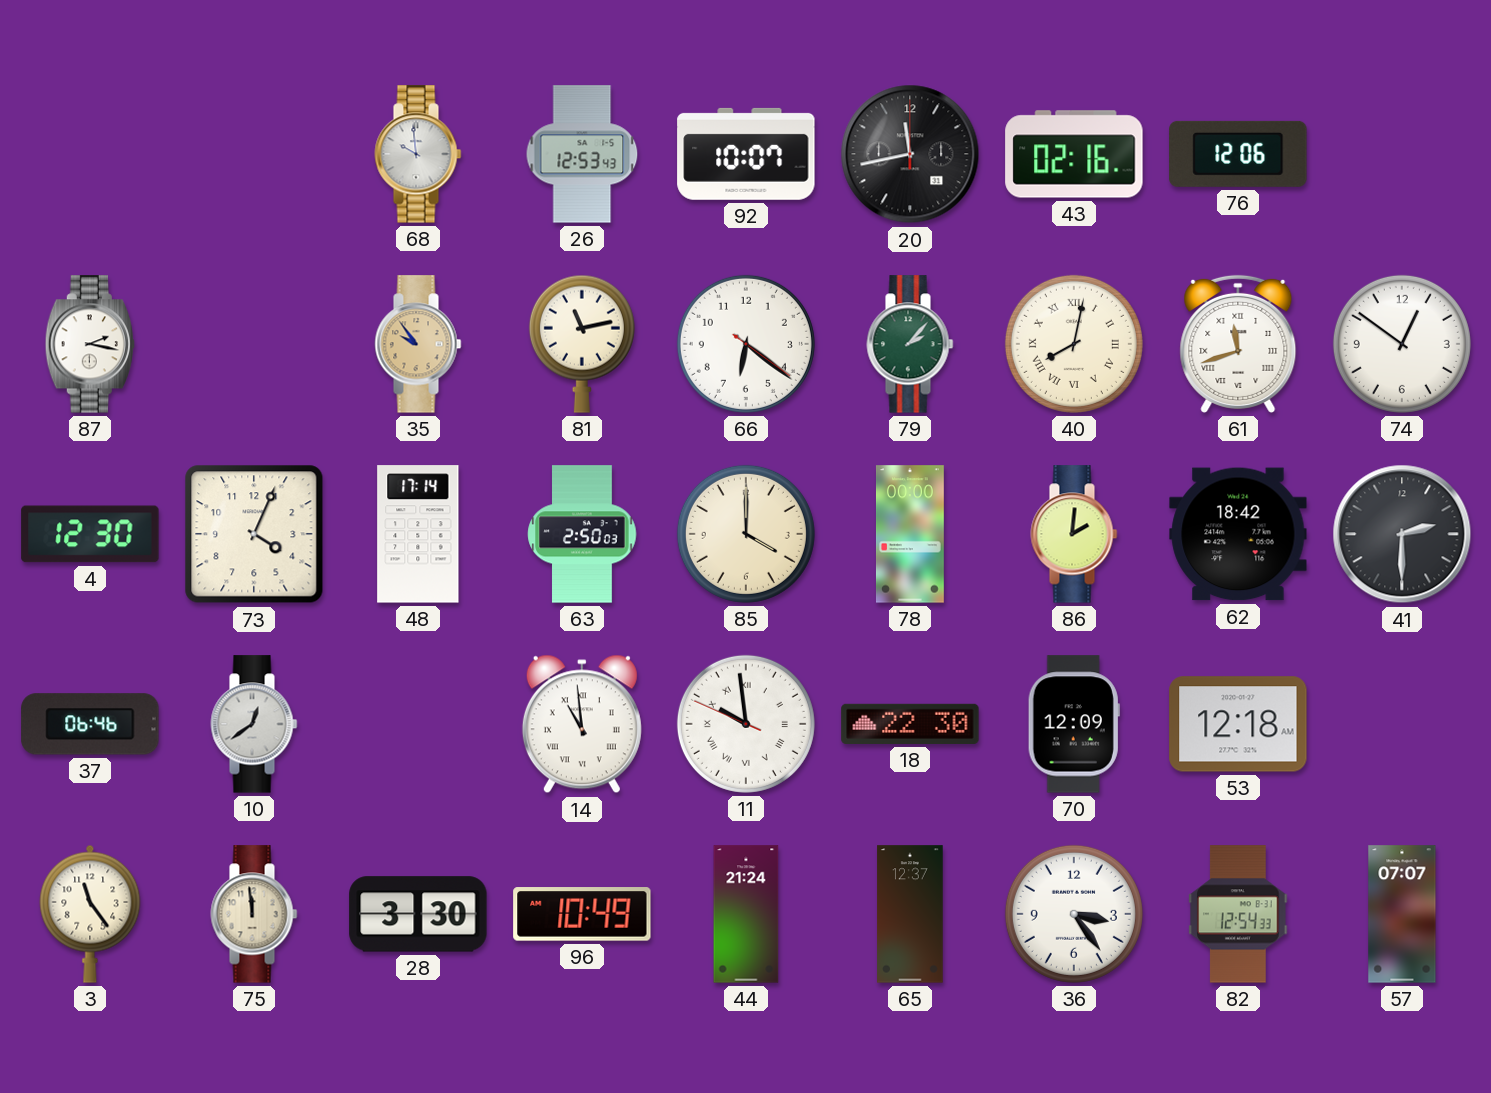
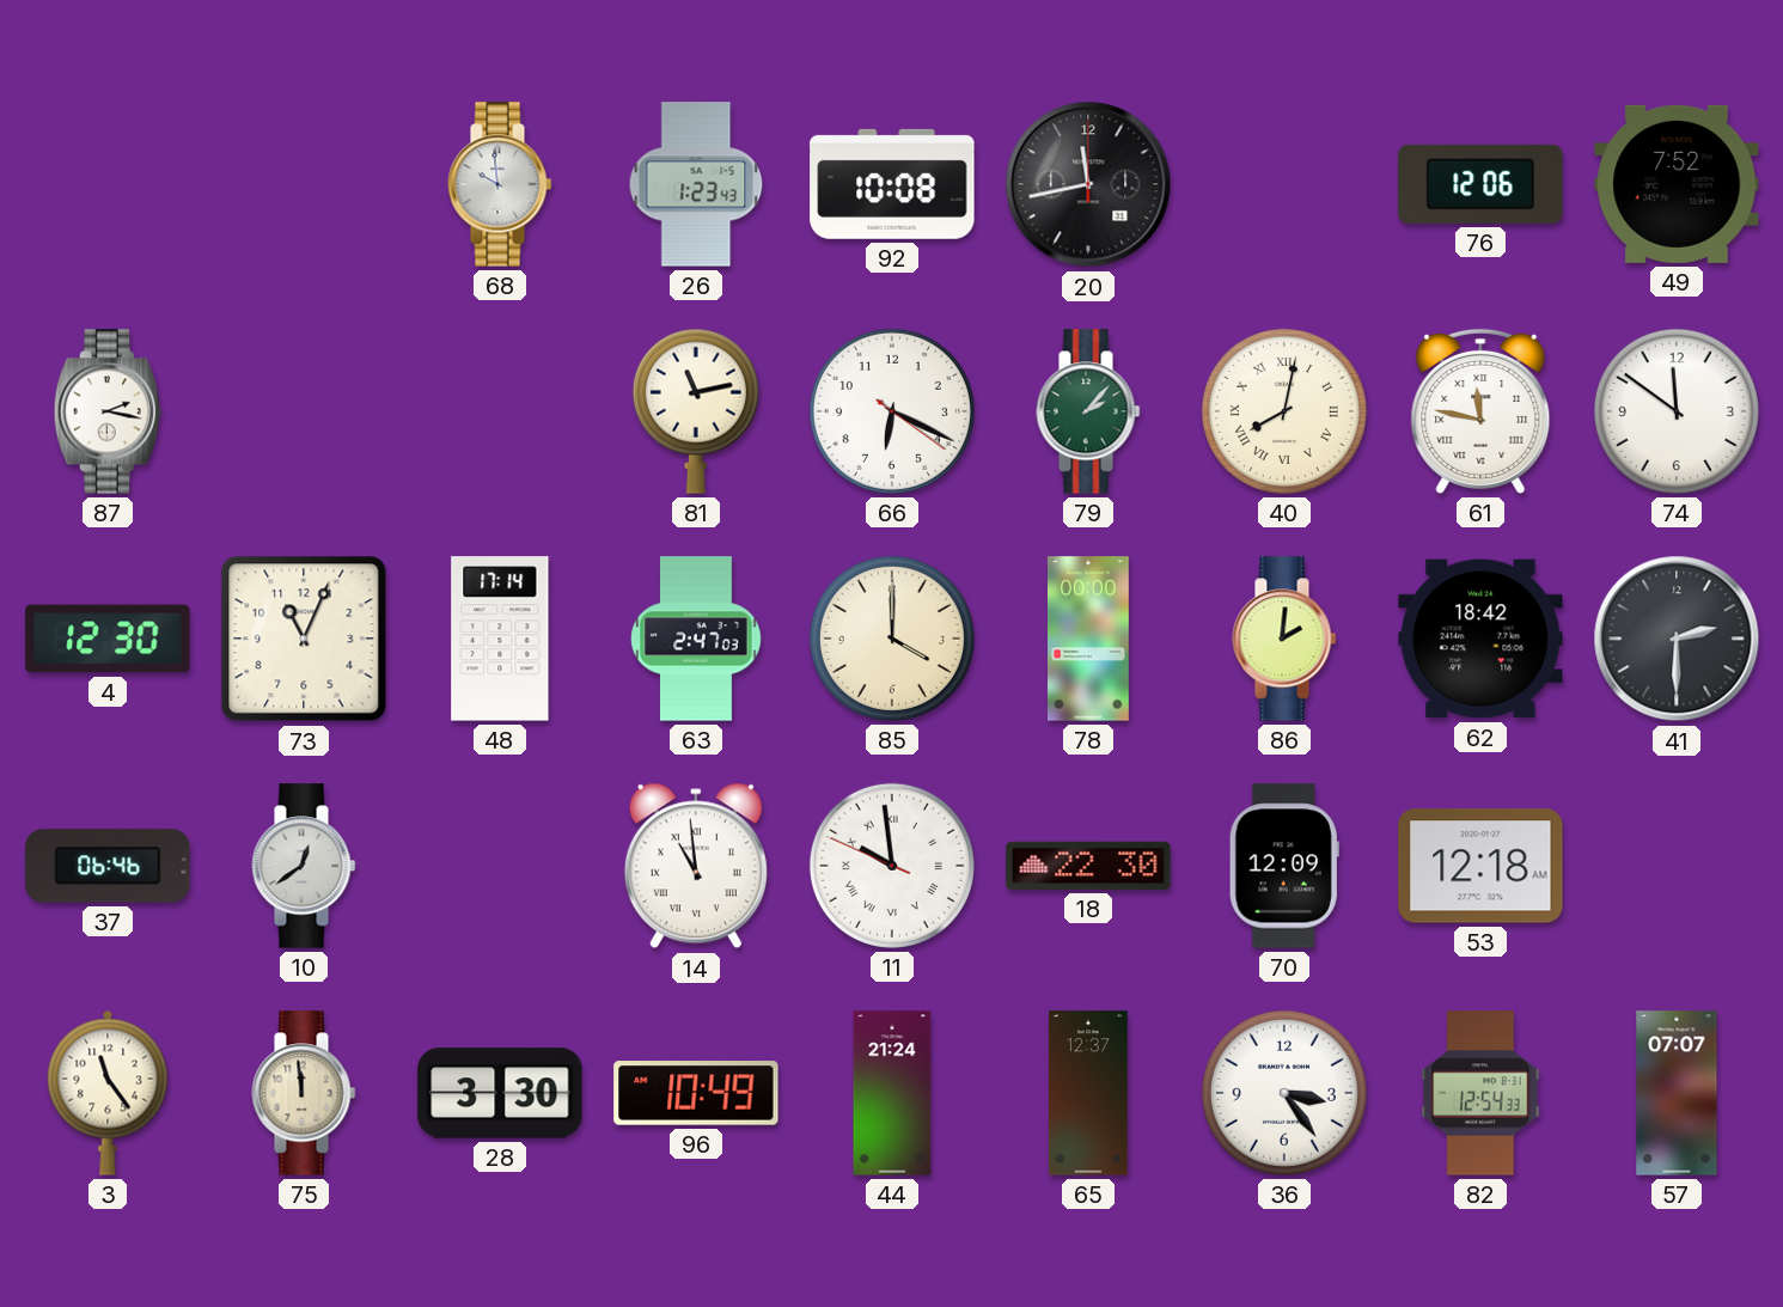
26: 12:53 -> 1:23
92: 10:07 -> 10:08
43: 02:16 -> none
49: none -> 7:52
35: 9:54 -> none
66: 6:21 -> 6:19
61: 11:42 -> 11:47
74: 12:51 -> 11:51
73: 4:04 -> 11:04
63: 2:50 -> 2:47
